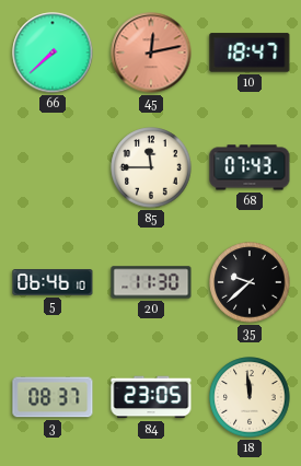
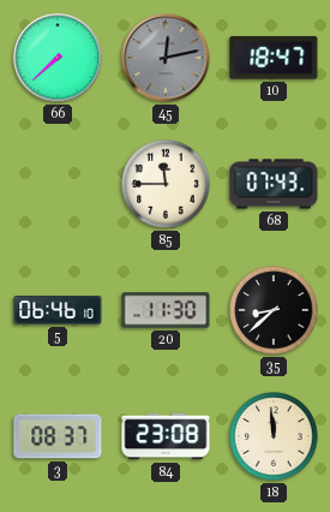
45 dial: salmon -> grey
35: 9:38 -> 8:38
84: 23:05 -> 23:08
